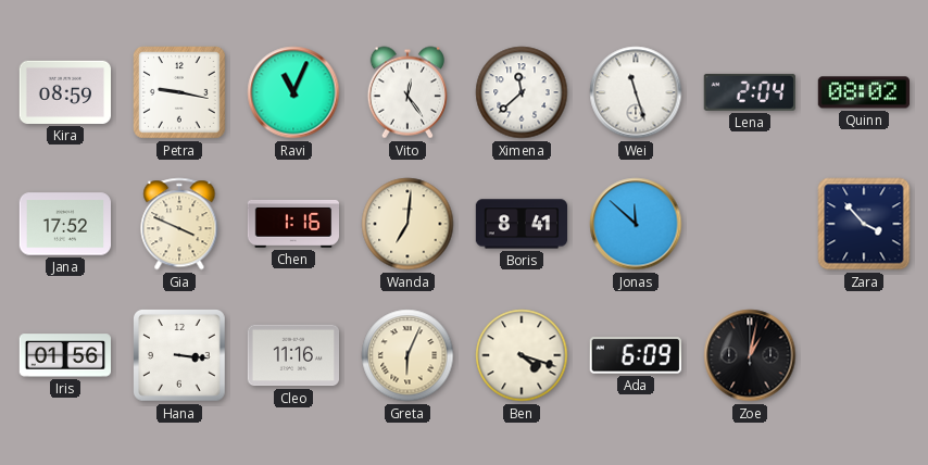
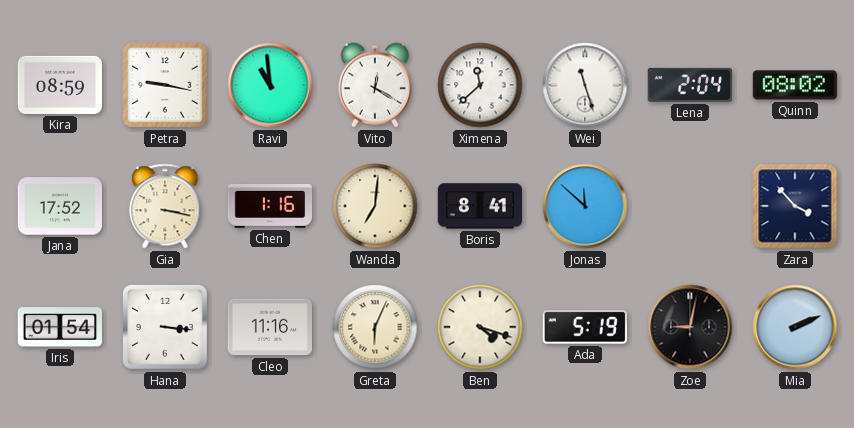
Ravi: 11:04 -> 10:59
Vito: 12:24 -> 12:20
Gia: 3:49 -> 3:17
Iris: 01:56 -> 01:54
Ada: 6:09 -> 5:19
Zoe: 1:02 -> 9:02
Mia: none -> 2:11
